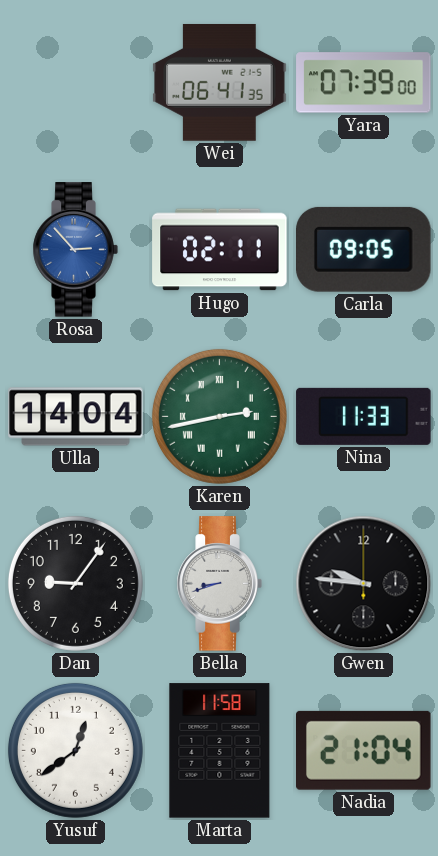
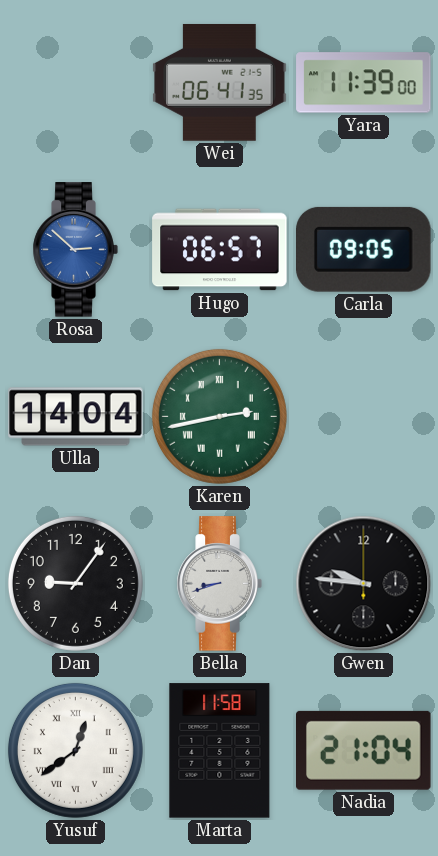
Yara: 07:39 -> 11:39
Rosa: 2:53 -> 2:52
Hugo: 02:11 -> 06:57
Nina: 11:33 -> none
Yusuf numerals: Arabic -> Roman
